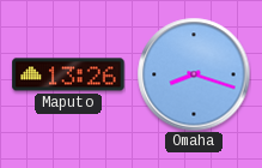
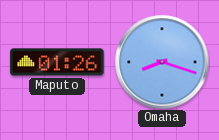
Maputo: 13:26 -> 01:26
